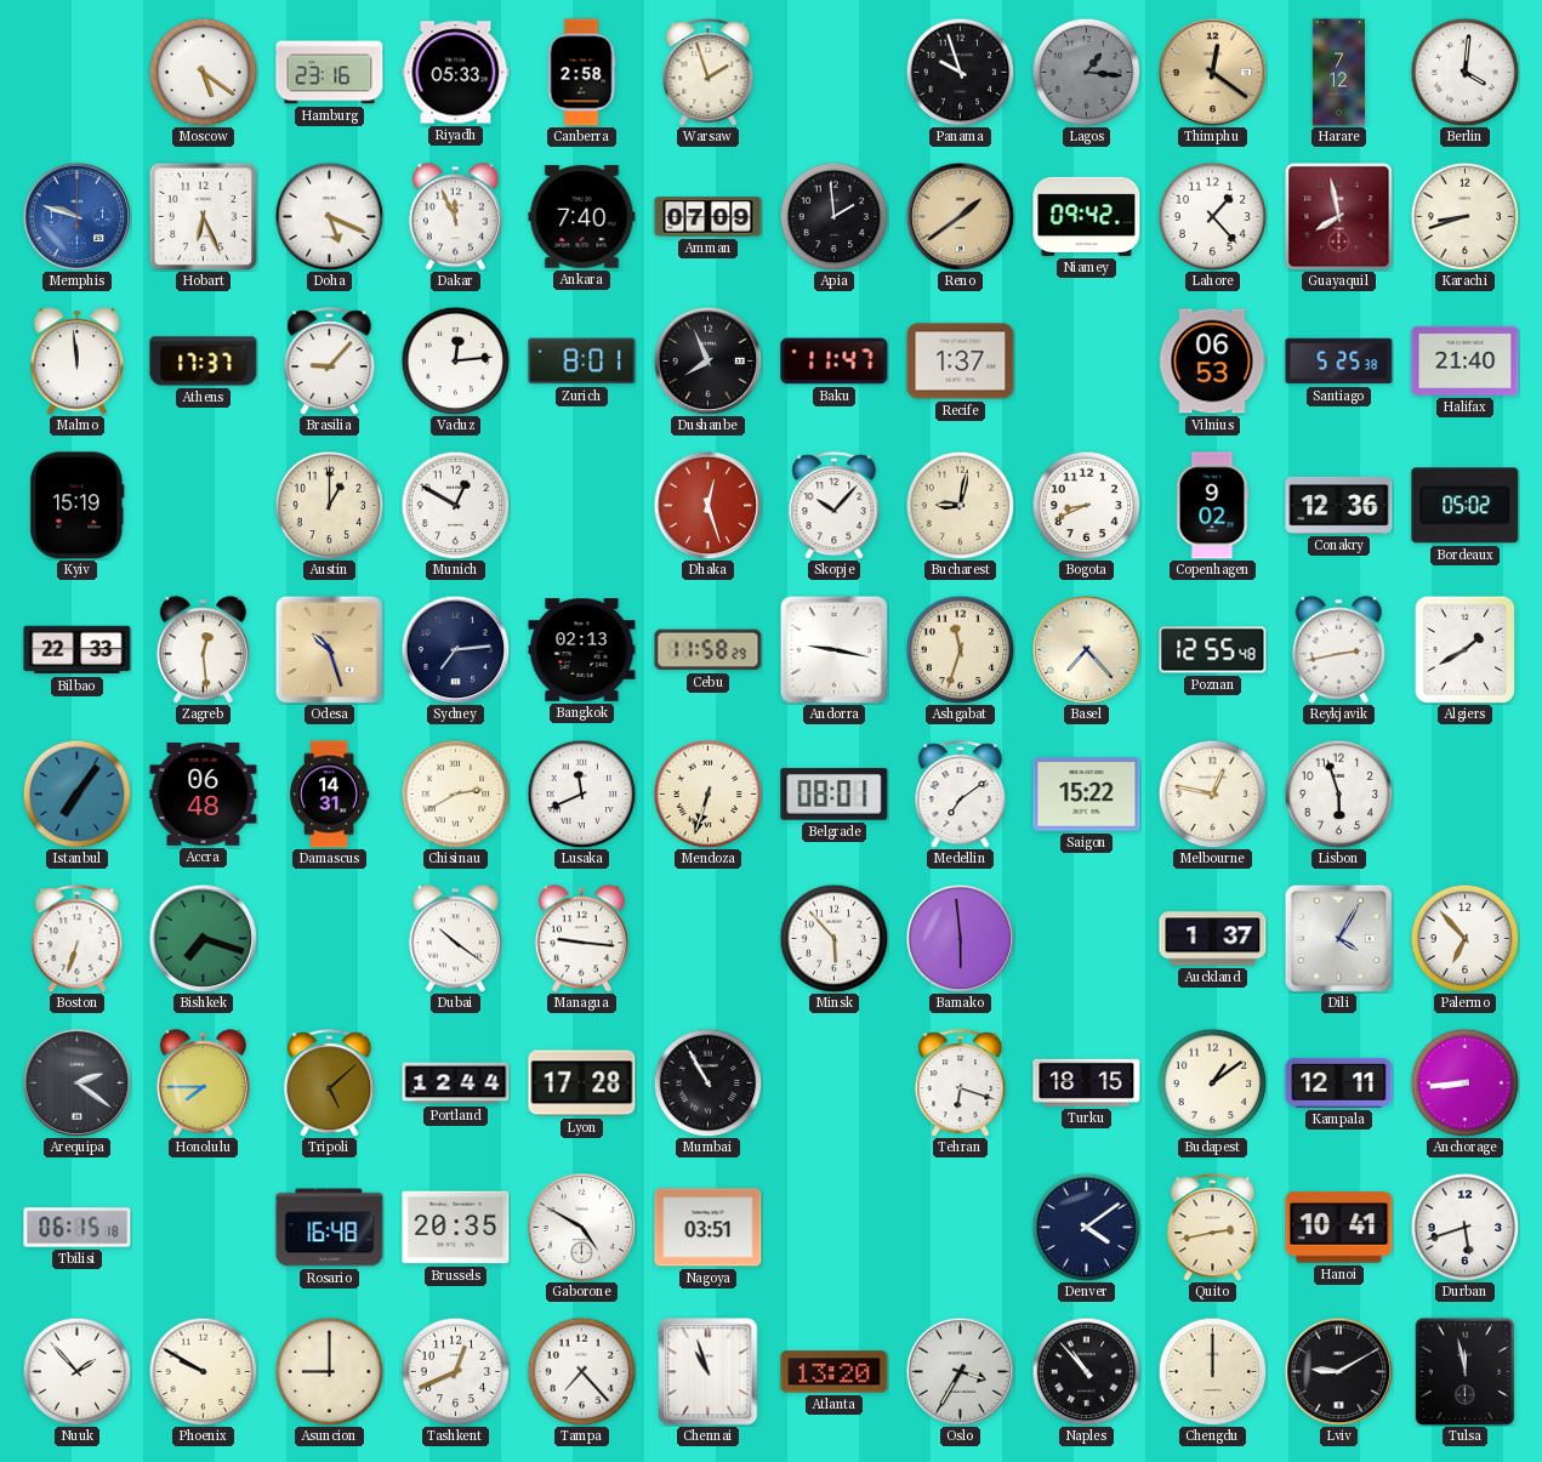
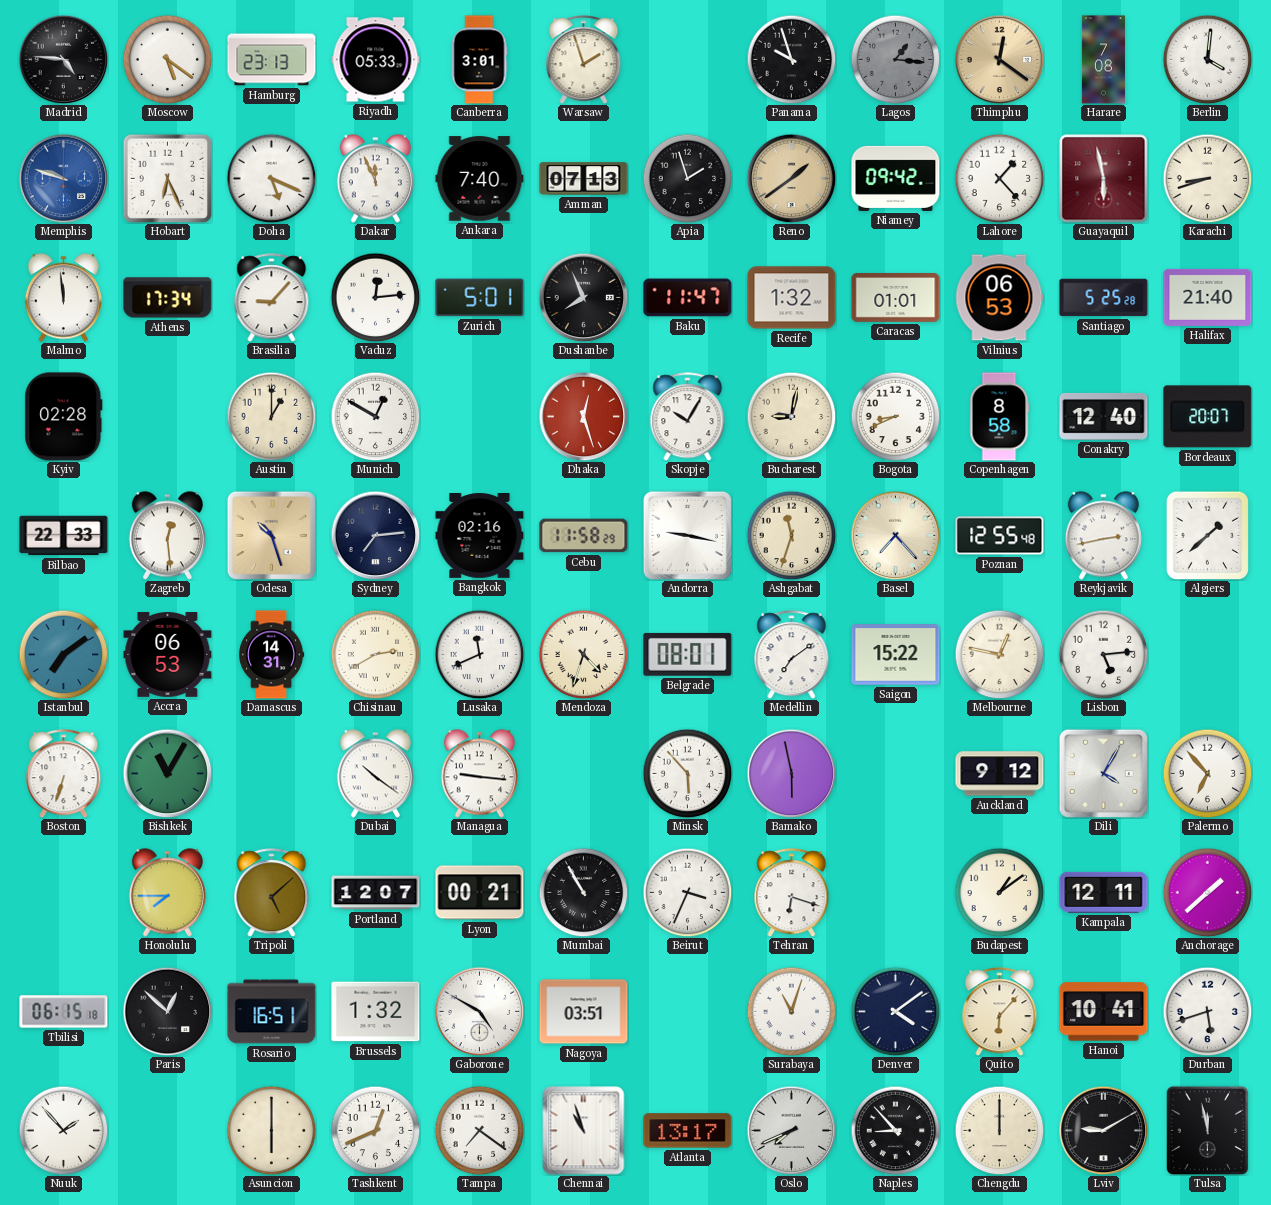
Madrid: none -> 4:46
Hamburg: 23:16 -> 23:13
Canberra: 2:58 -> 3:01
Harare: 7:12 -> 7:08
Amman: 07:09 -> 07:13
Apia: 1:59 -> 1:57
Guayaquil: 7:58 -> 5:58
Athens: 17:37 -> 17:34
Zurich: 8:01 -> 5:01
Recife: 1:37 -> 1:32
Caracas: none -> 01:01
Santiago: 5:25:38 -> 5:25:28
Kyiv: 15:19 -> 02:28
Skopje: 10:07 -> 10:05
Copenhagen: 9:02 -> 8:58
Conakry: 12:36 -> 12:40
Bordeaux: 05:02 -> 20:07
Bangkok: 02:13 -> 02:16
Algiers: 1:40 -> 1:38
Istanbul: 7:06 -> 7:09
Accra: 06:48 -> 06:53
Mendoza: 6:33 -> 4:33
Lisbon: 5:57 -> 5:14
Bishkek: 7:18 -> 11:05
Bamako: 5:59 -> 5:58
Auckland: 1:37 -> 9:12
Arequipa: 2:21 -> none
Portland: 12:44 -> 12:07
Lyon: 17:28 -> 00:21
Beirut: none -> 3:34
Turku: 18:15 -> none
Anchorage: 8:44 -> 1:38
Paris: none -> 12:52
Rosario: 16:48 -> 16:51
Brussels: 20:35 -> 1:32
Surabaya: none -> 11:03
Quito: 2:43 -> 6:07
Phoenix: 9:50 -> none
Asuncion: 9:00 -> 6:00
Tampa: 7:23 -> 7:21
Atlanta: 13:20 -> 13:17
Oslo: 3:35 -> 7:41
Naples: 10:53 -> 8:53
